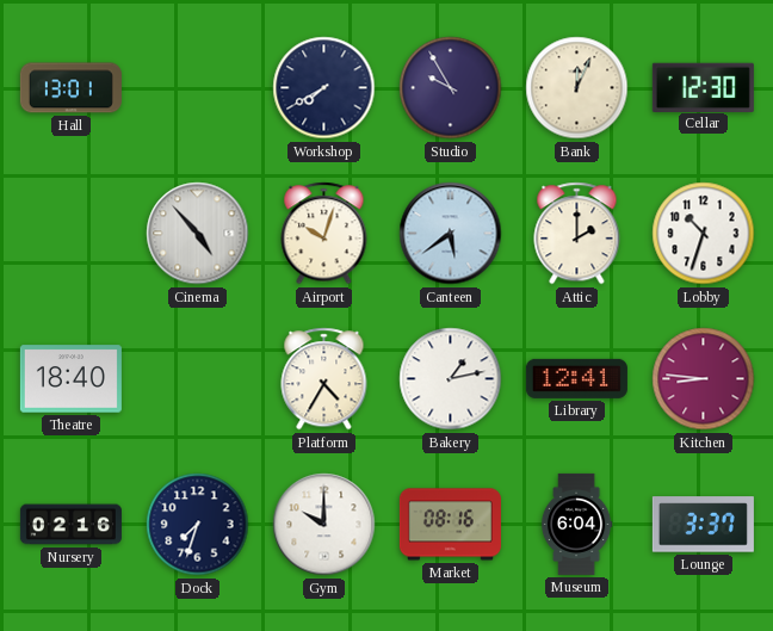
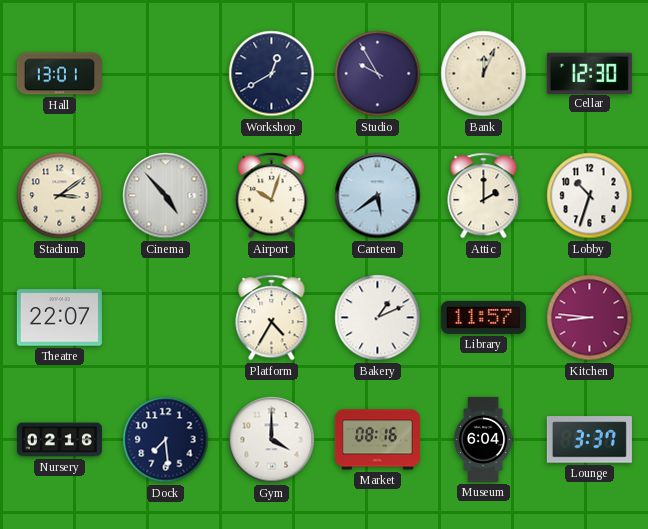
Workshop: 7:40 -> 12:40
Stadium: none -> 3:09
Theatre: 18:40 -> 22:07
Bakery: 1:13 -> 1:11
Library: 12:41 -> 11:57
Dock: 7:33 -> 7:29
Gym: 10:00 -> 4:00
